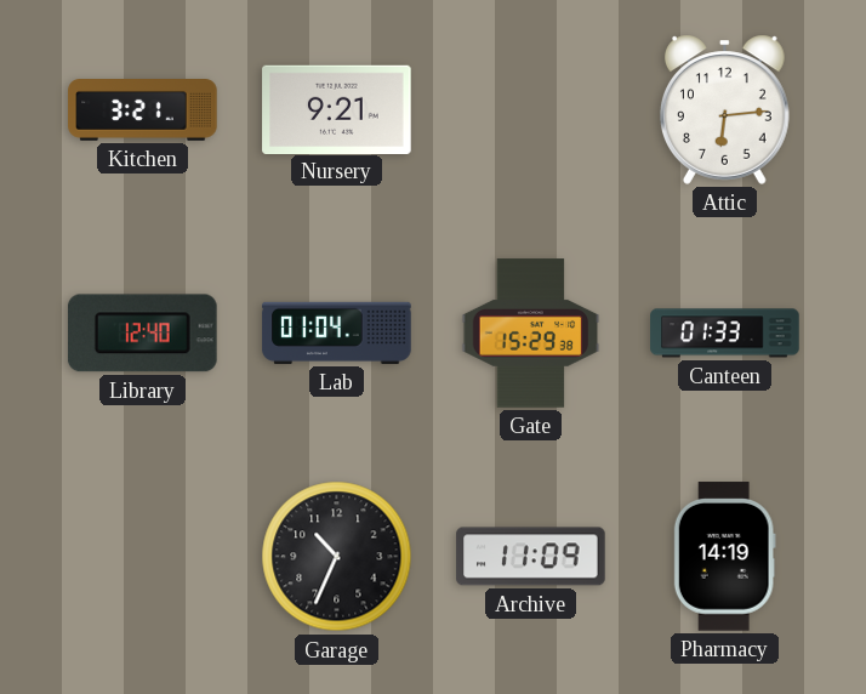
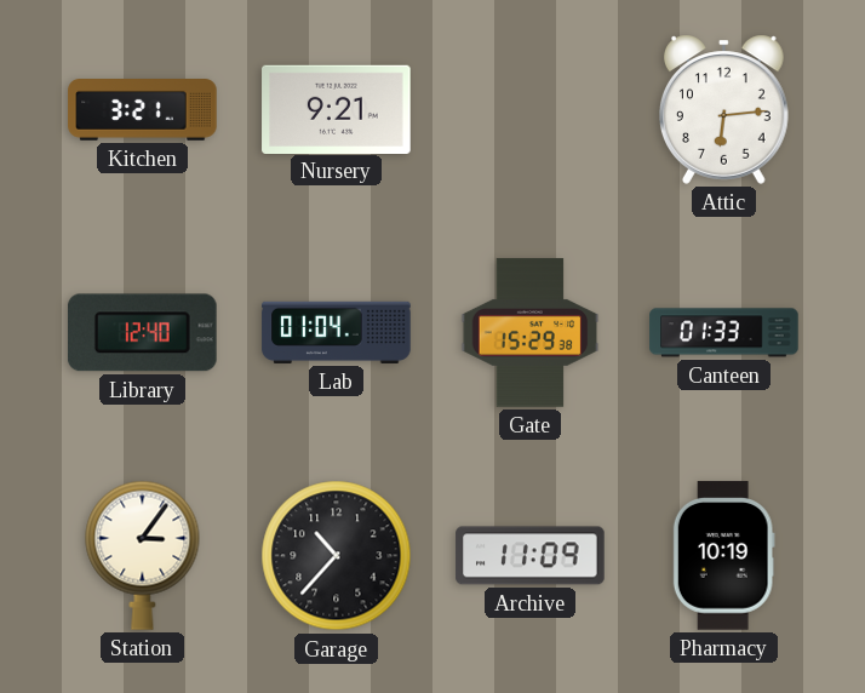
Station: none -> 3:06
Garage: 10:34 -> 10:37
Pharmacy: 14:19 -> 10:19
